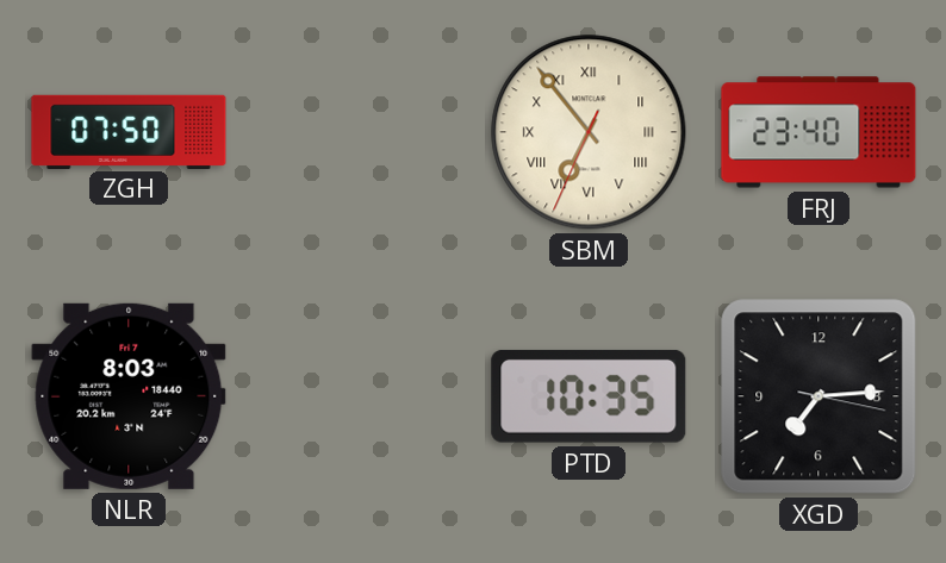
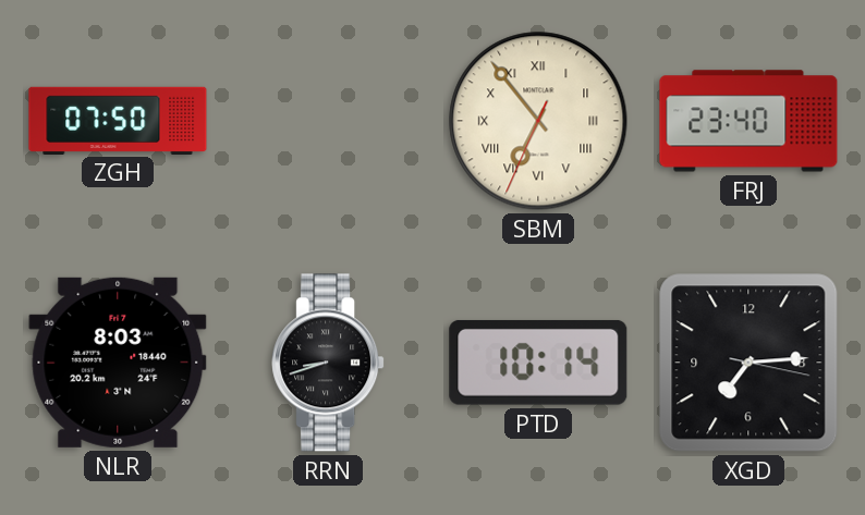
RRN: none -> 8:42
PTD: 10:35 -> 10:14
